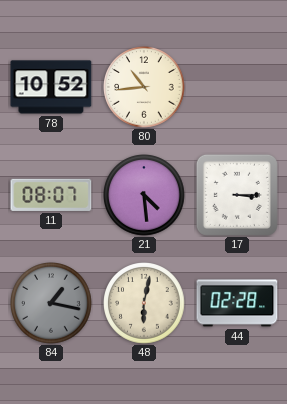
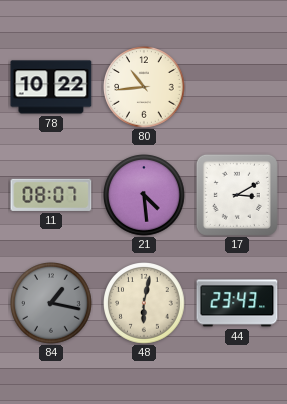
78: 10:52 -> 10:22
17: 3:15 -> 3:10
44: 02:28 -> 23:43
